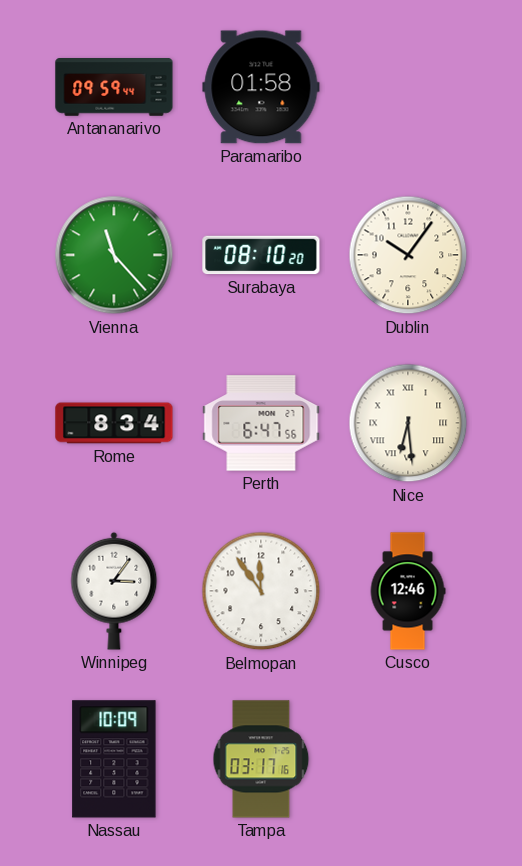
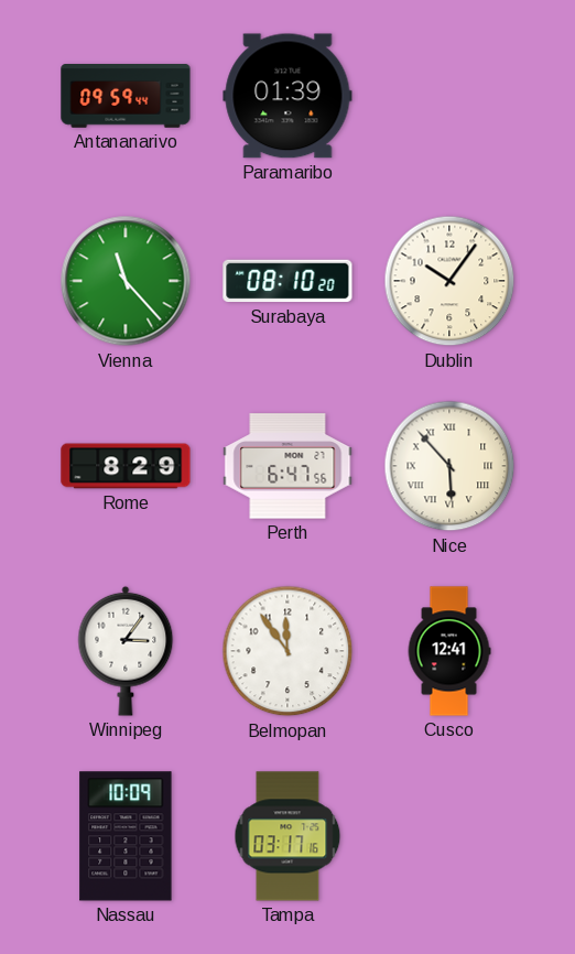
Paramaribo: 01:58 -> 01:39
Rome: 8:34 -> 8:29
Nice: 6:29 -> 5:53
Cusco: 12:46 -> 12:41
